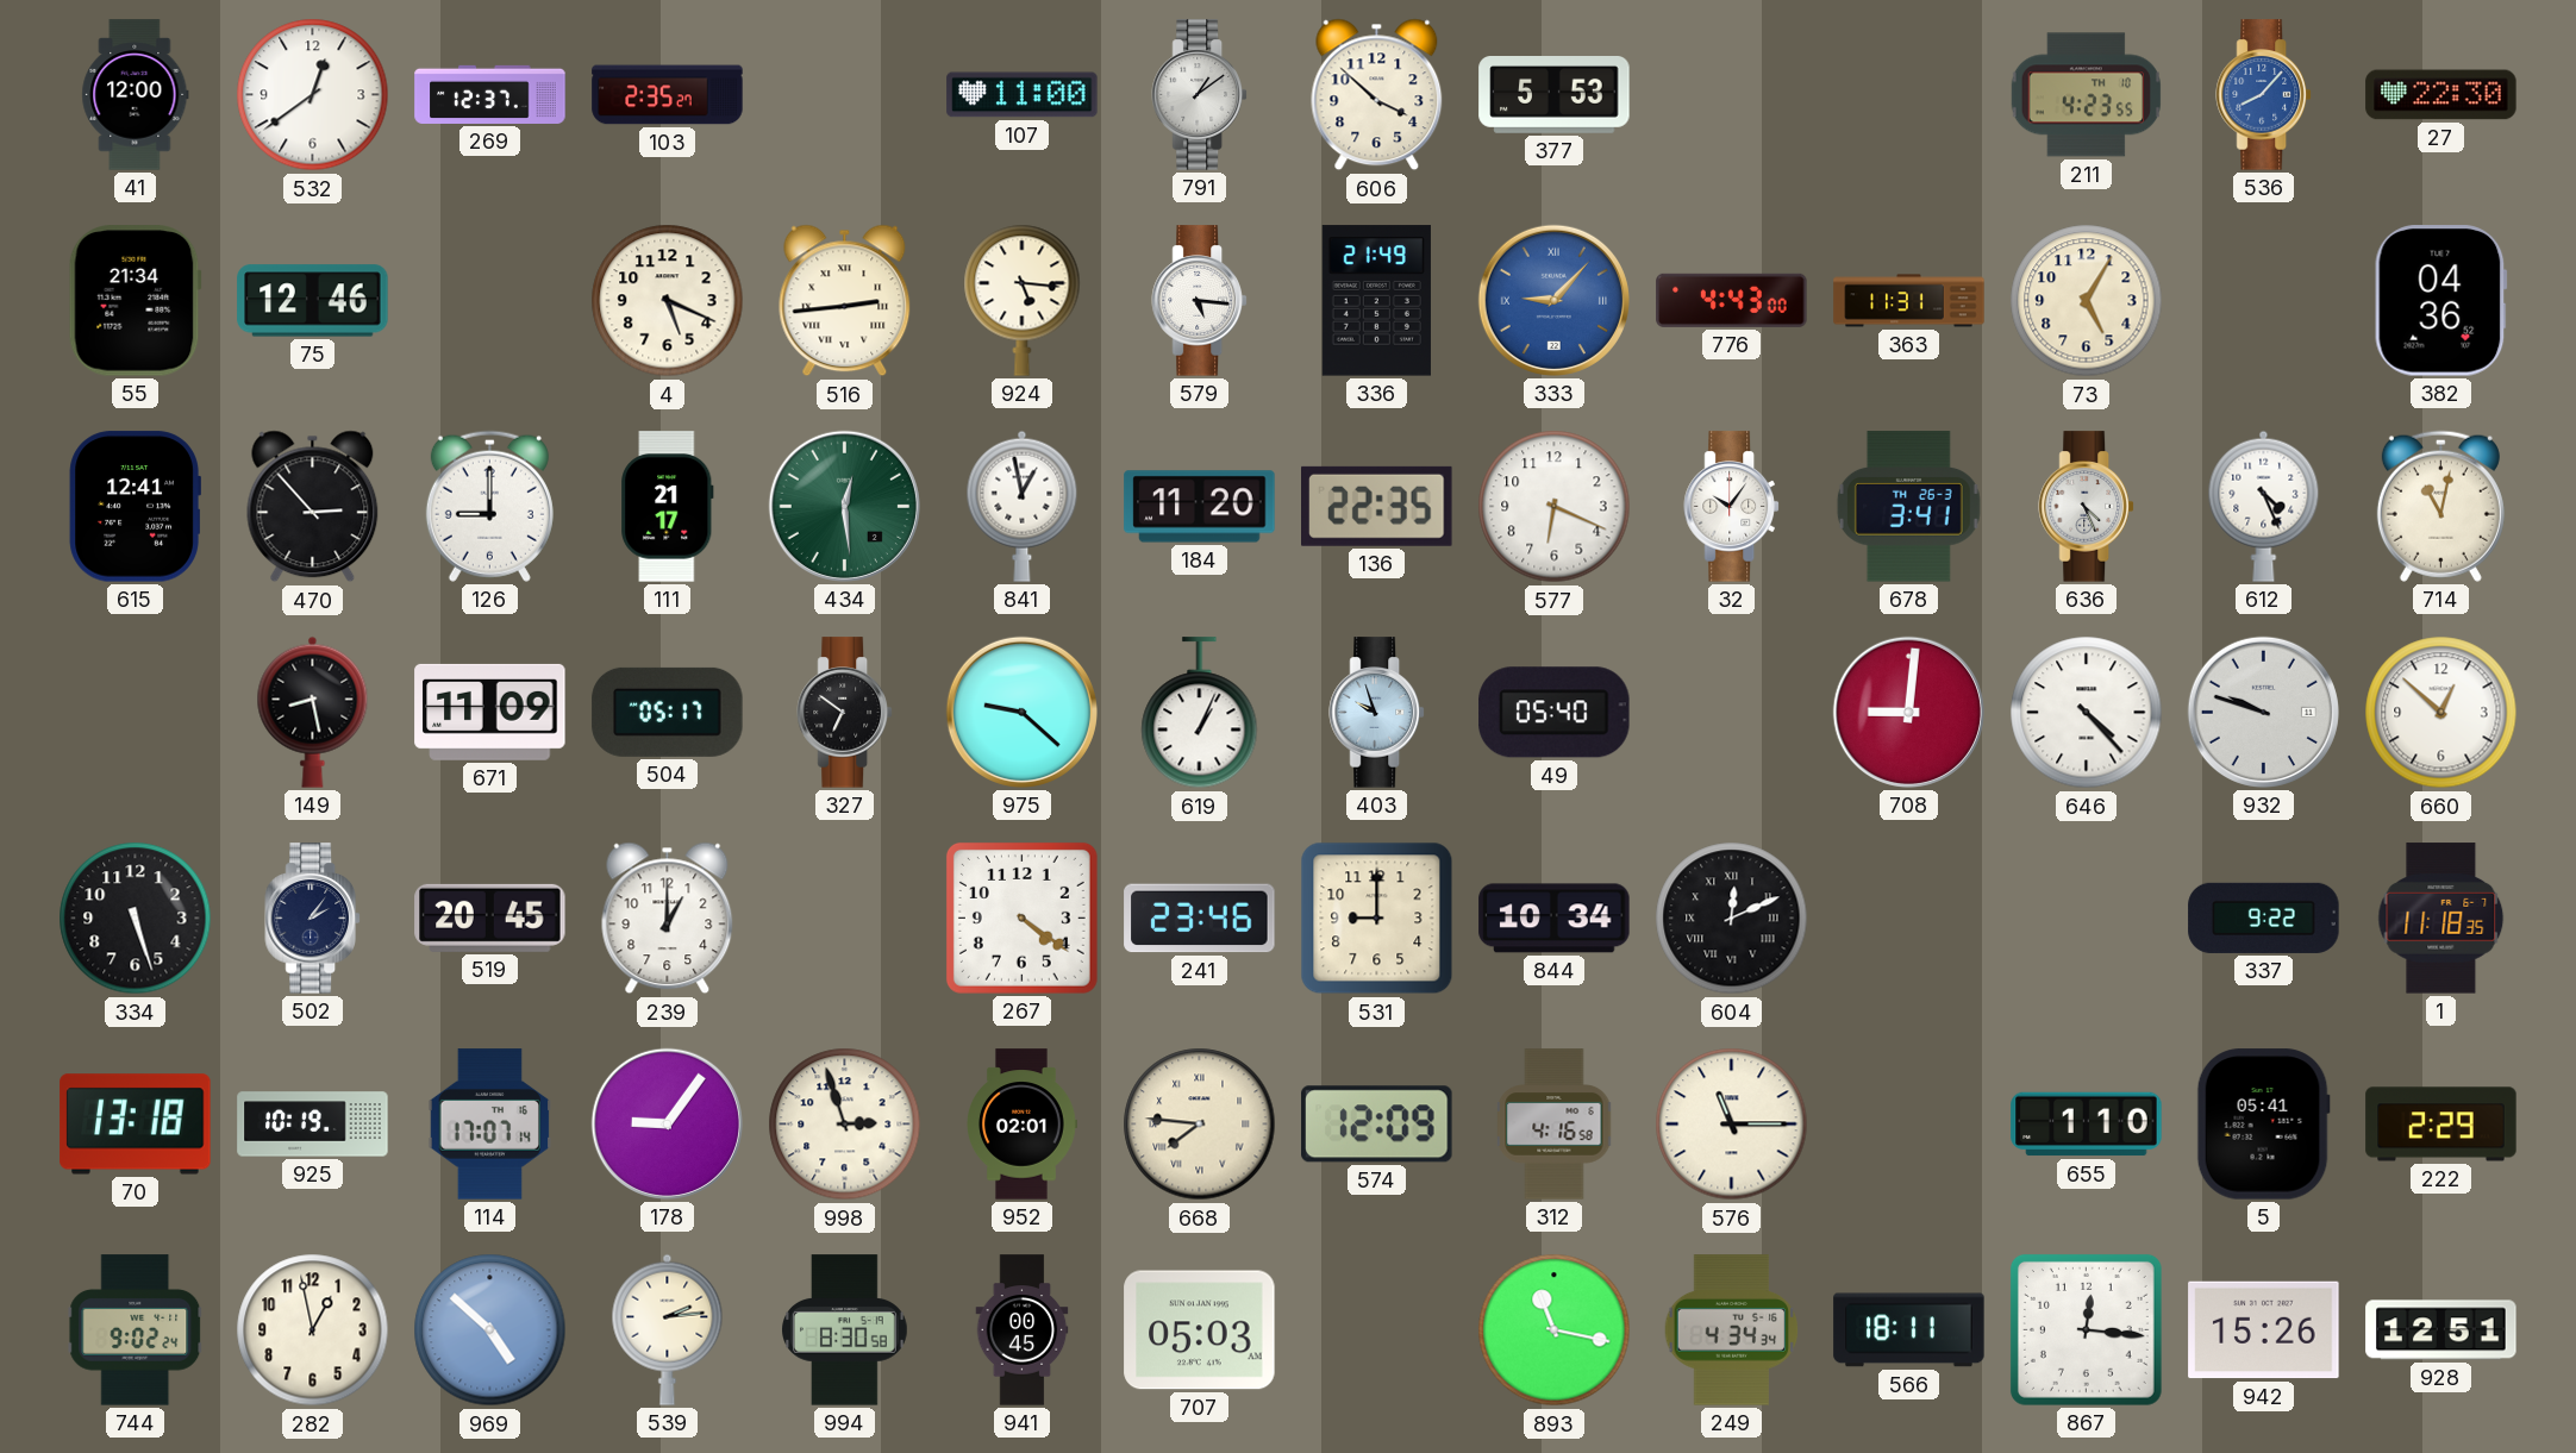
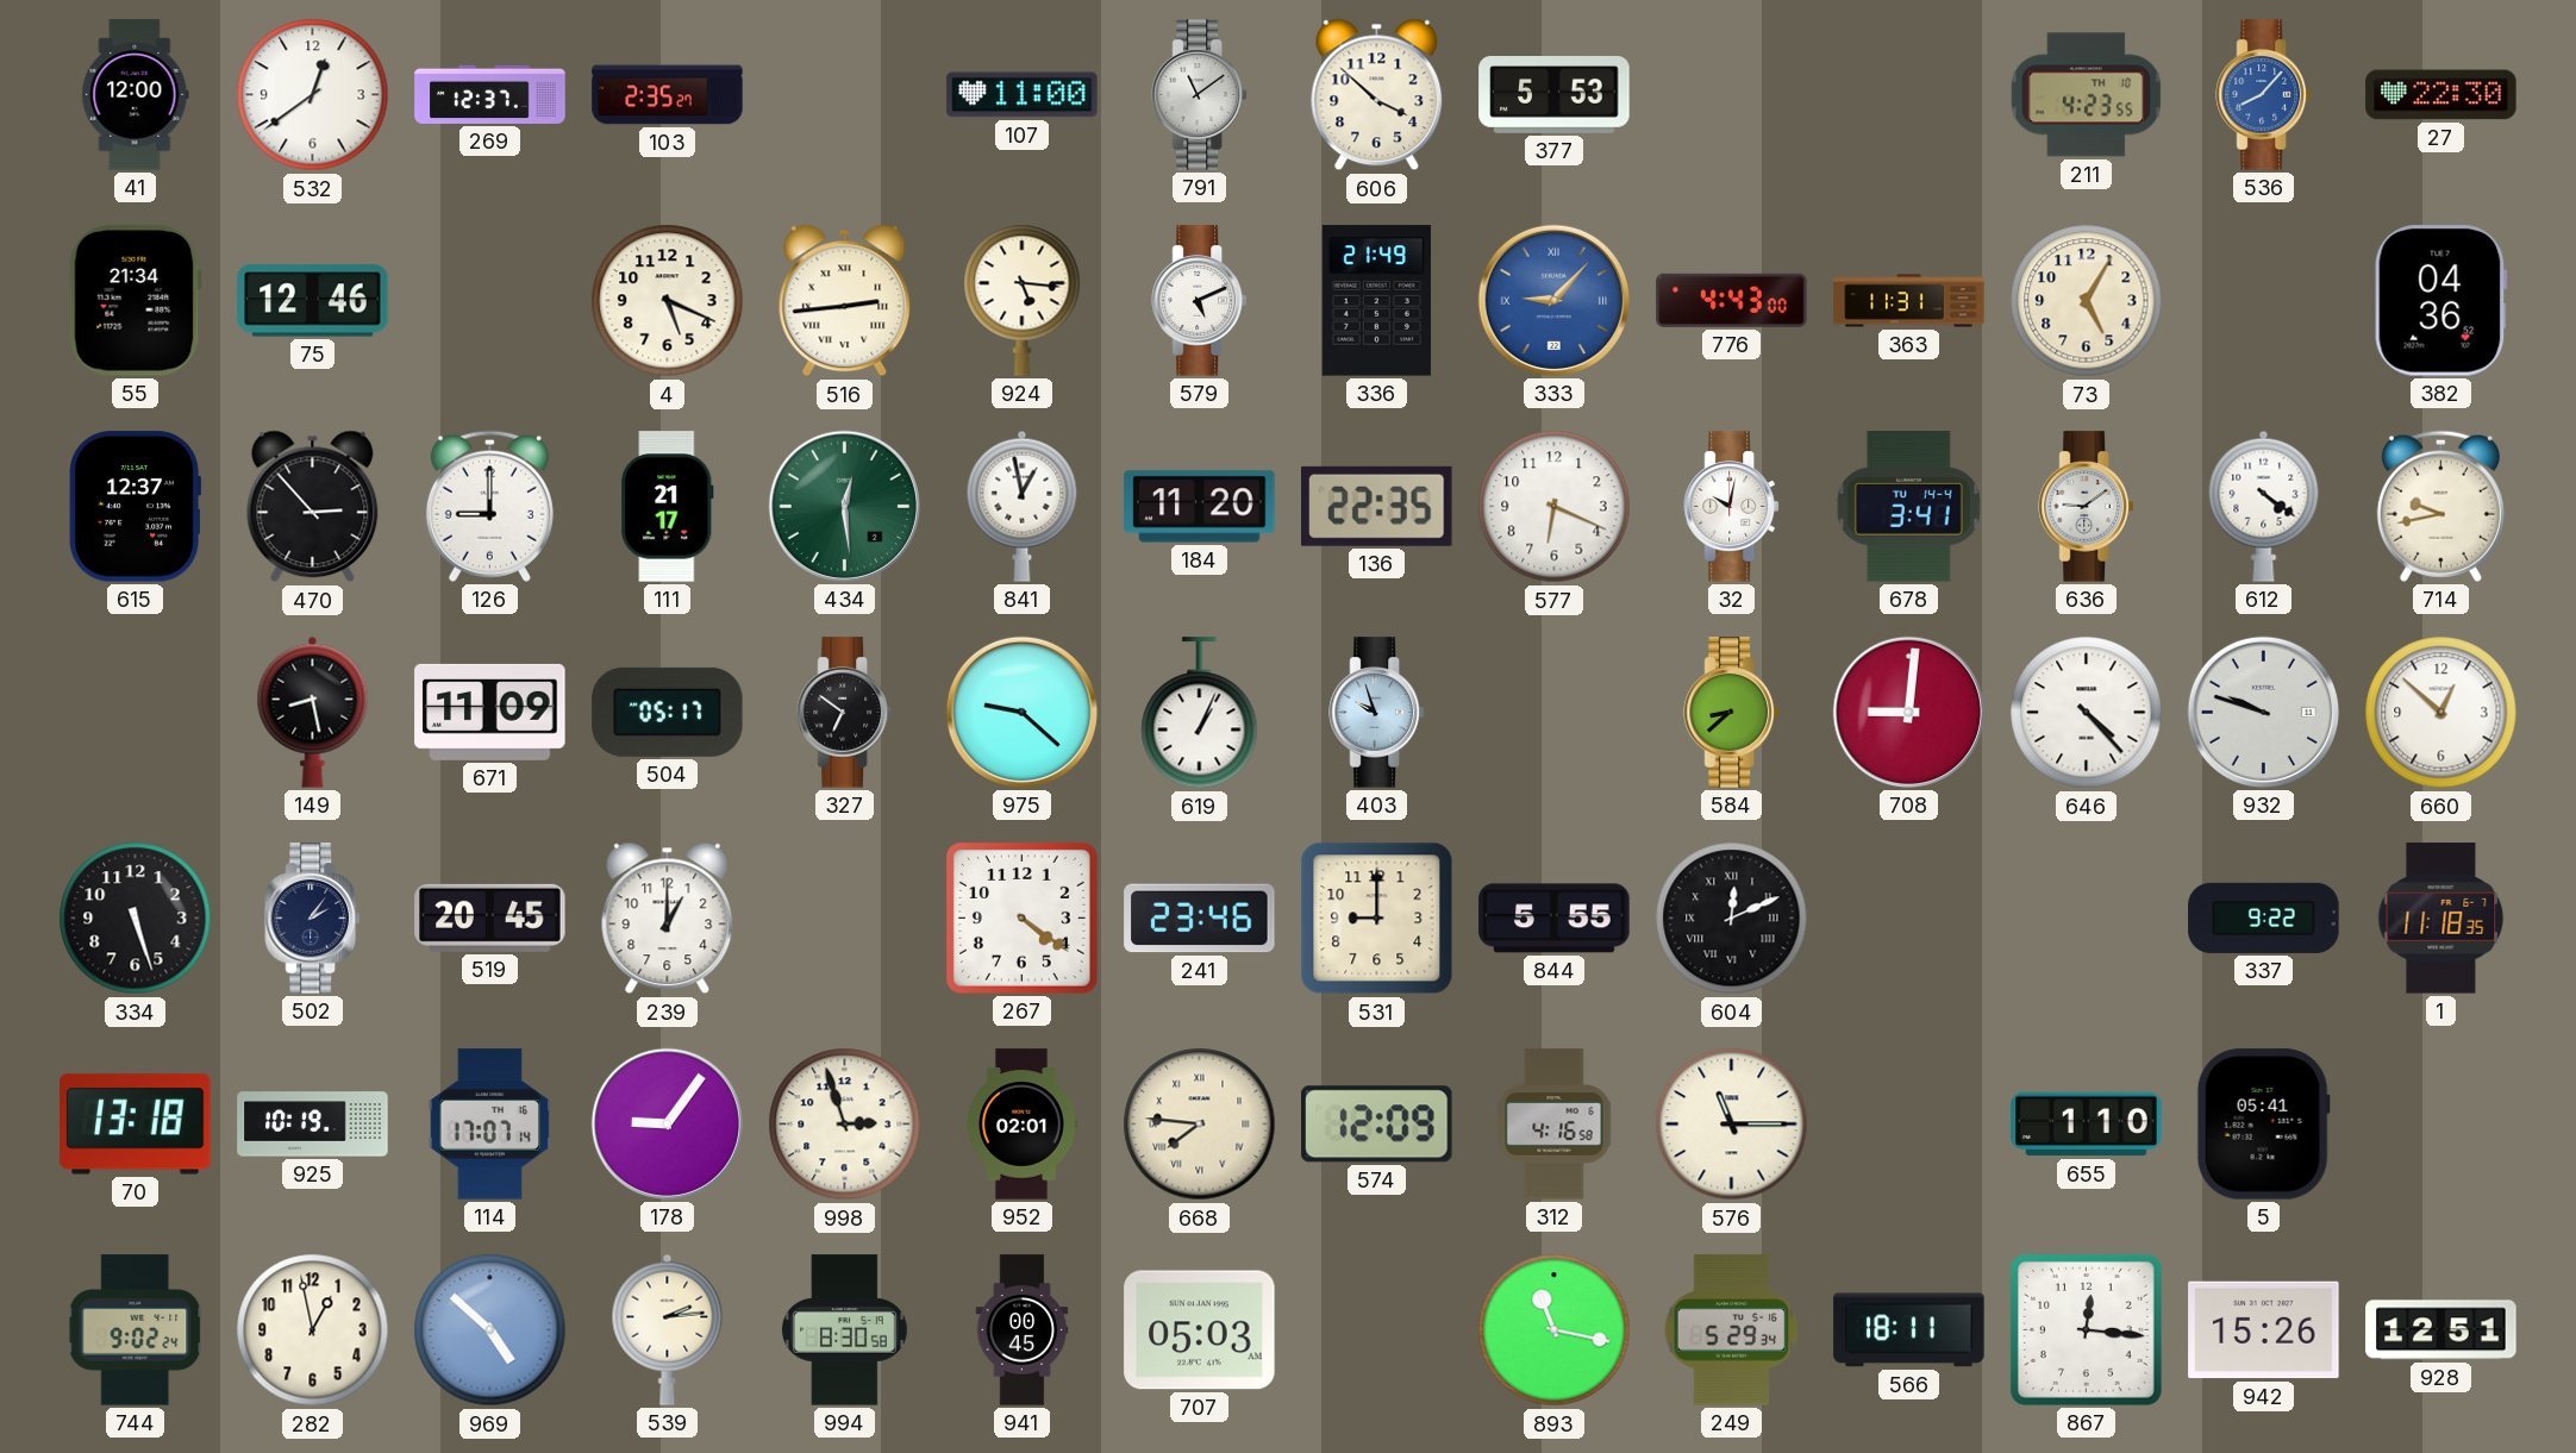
791: 1:09 -> 11:09
579: 5:16 -> 5:11
615: 12:41 -> 12:37
32: 10:06 -> 10:02
678 date: TH 26-3 -> TU 14-4
636: 4:26 -> 9:09
612: 4:26 -> 4:21
714: 11:02 -> 9:43
49: 05:40 -> none
584: none -> 8:38
844: 10:34 -> 5:55
222: 2:29 -> none
249: 4:34 -> 5:29
